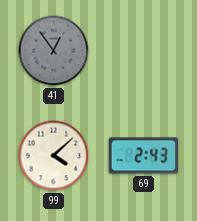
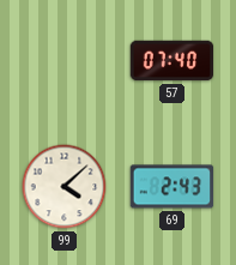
41: 12:54 -> none
57: none -> 07:40
